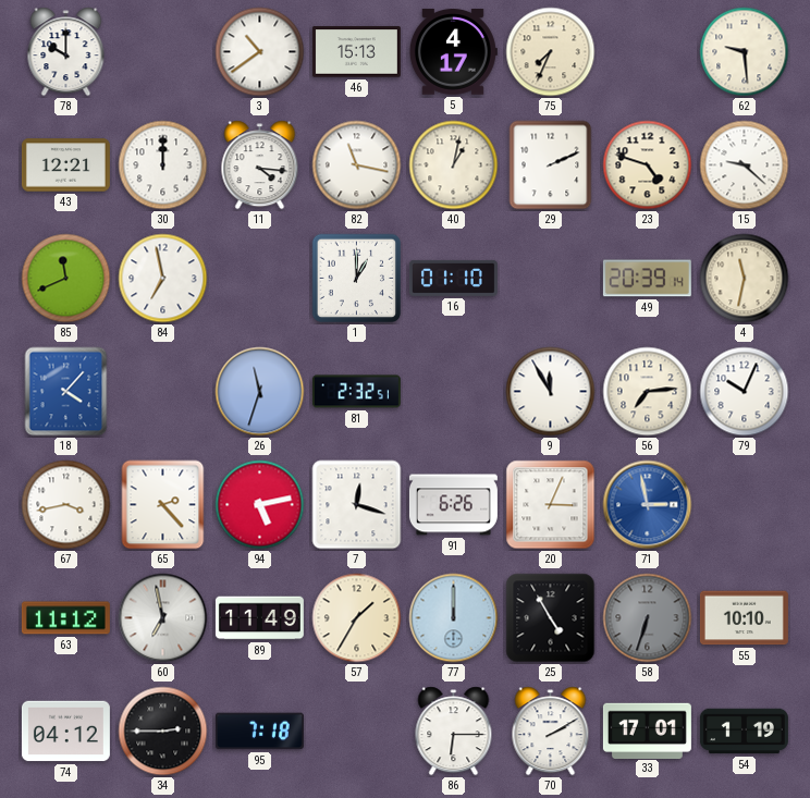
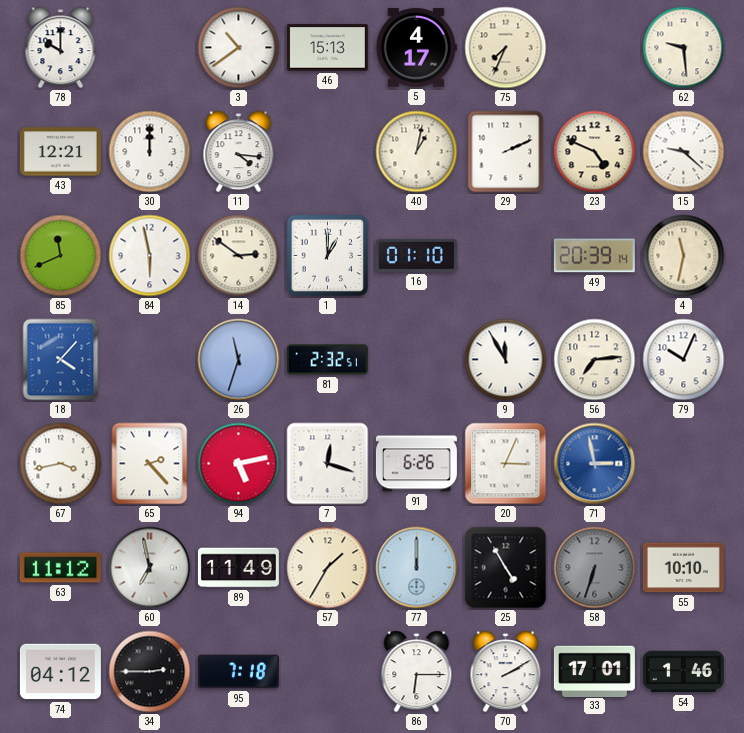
82: 11:17 -> none
23: 4:48 -> 4:49
84: 6:58 -> 5:58
14: none -> 2:51
54: 1:19 -> 1:46
